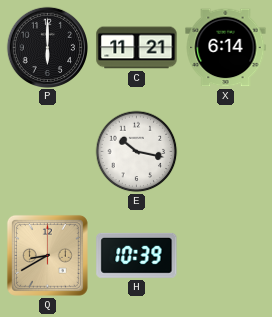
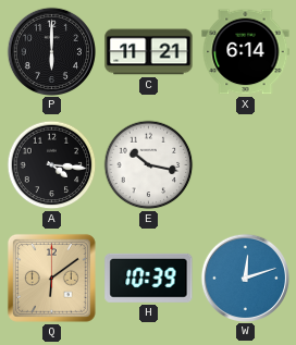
A: none -> 4:16
Q: 8:40 -> 6:09
W: none -> 12:12
